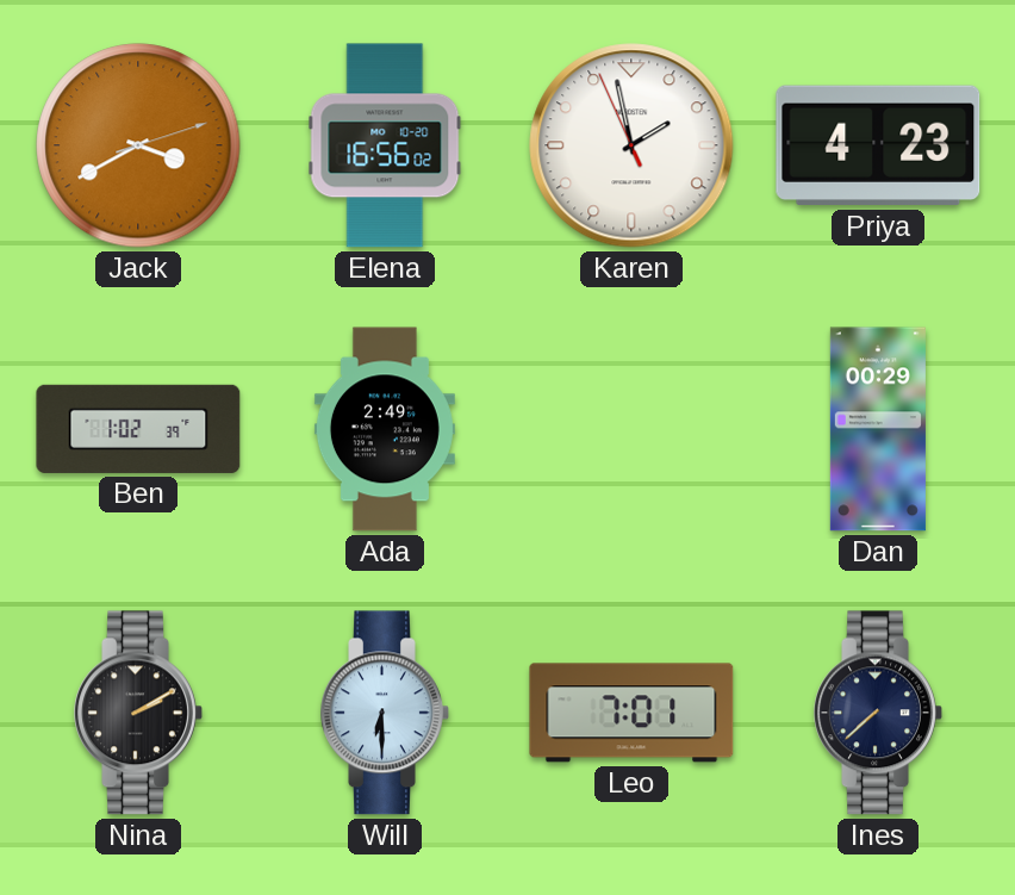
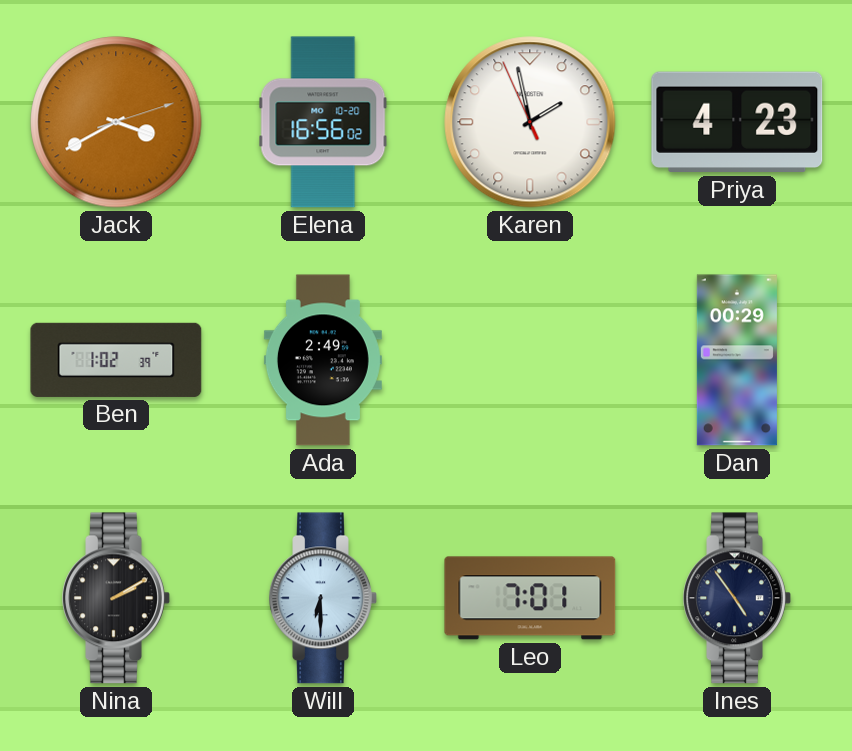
Ines: 7:38 -> 4:54
